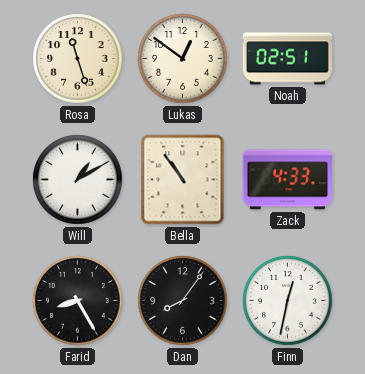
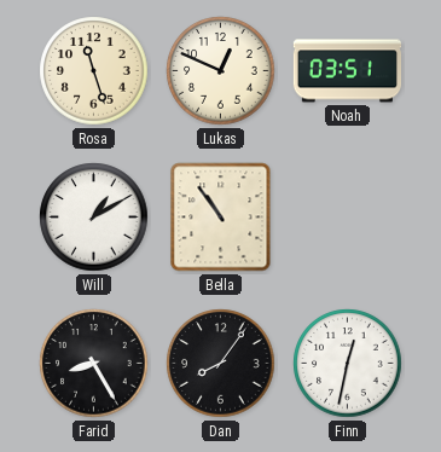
Lukas: 12:51 -> 12:49
Noah: 02:51 -> 03:51
Zack: 4:33 -> none
